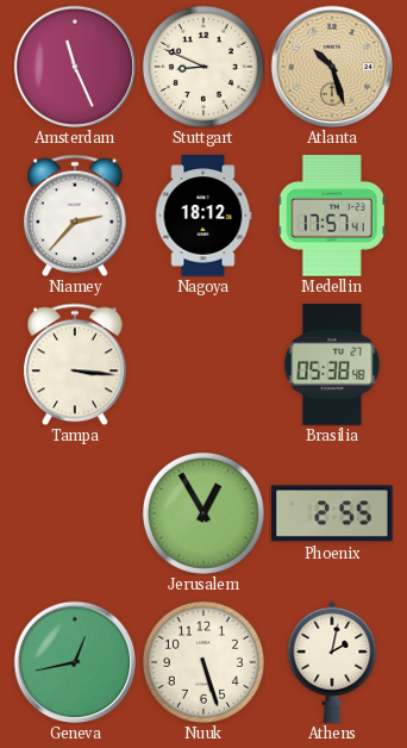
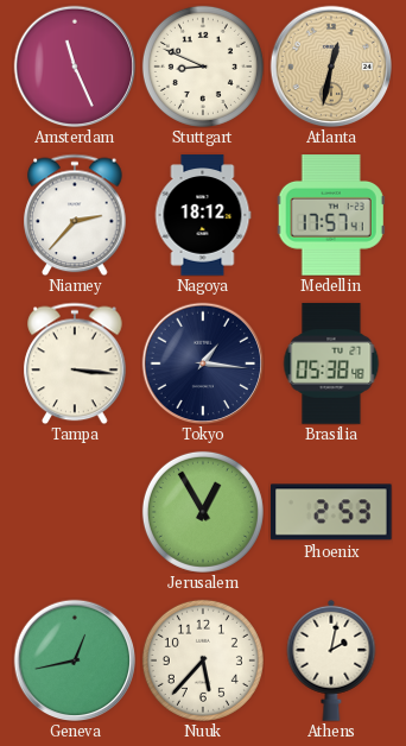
Atlanta: 10:27 -> 12:32
Tokyo: none -> 1:16
Phoenix: 2:55 -> 2:53
Nuuk: 5:27 -> 5:37
